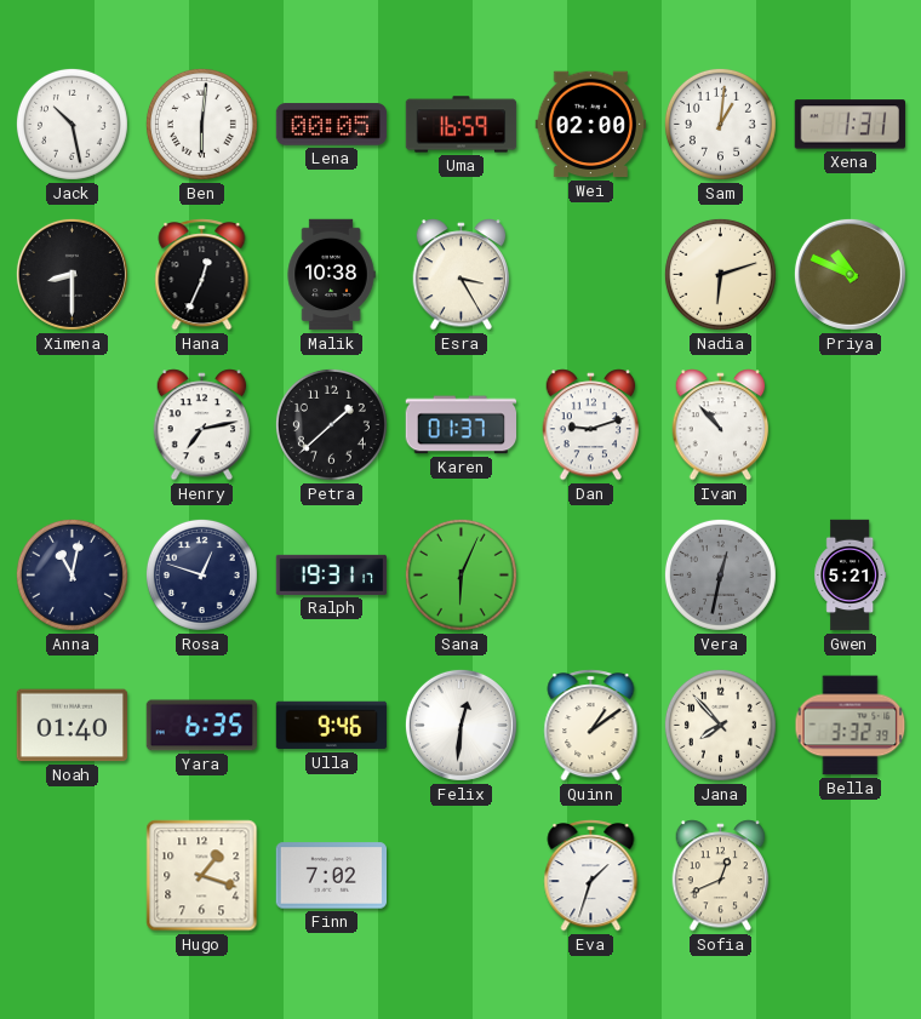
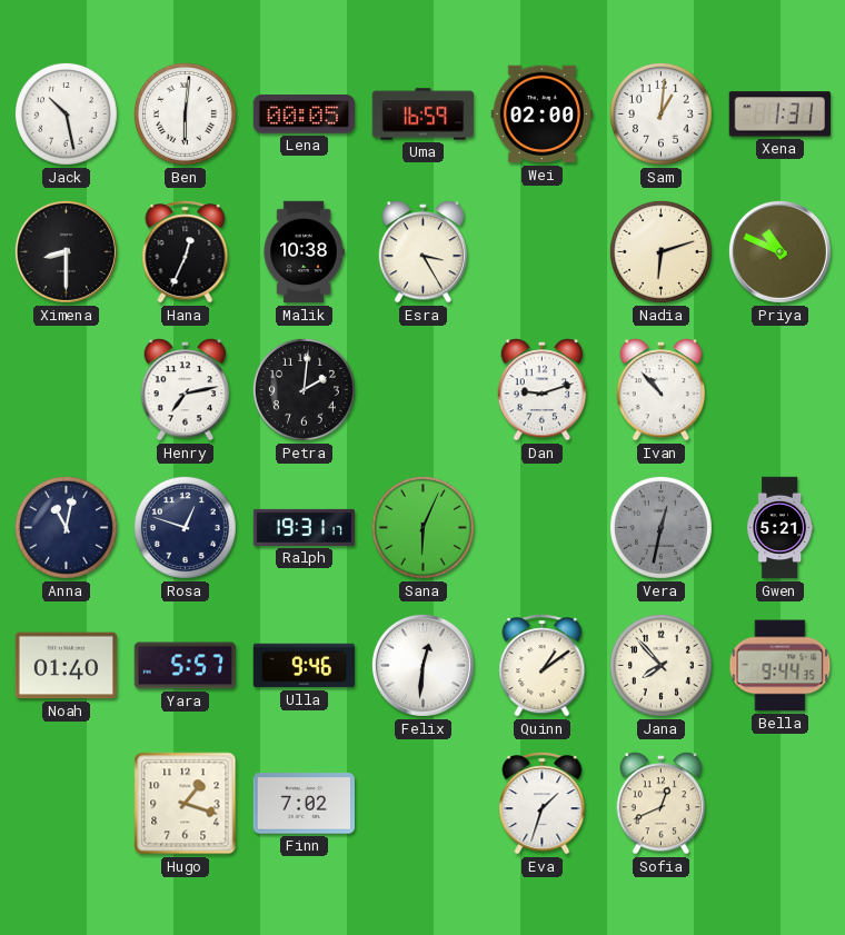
Petra: 1:38 -> 2:01
Karen: 01:37 -> none
Yara: 6:35 -> 5:57
Bella: 3:32 -> 9:44
